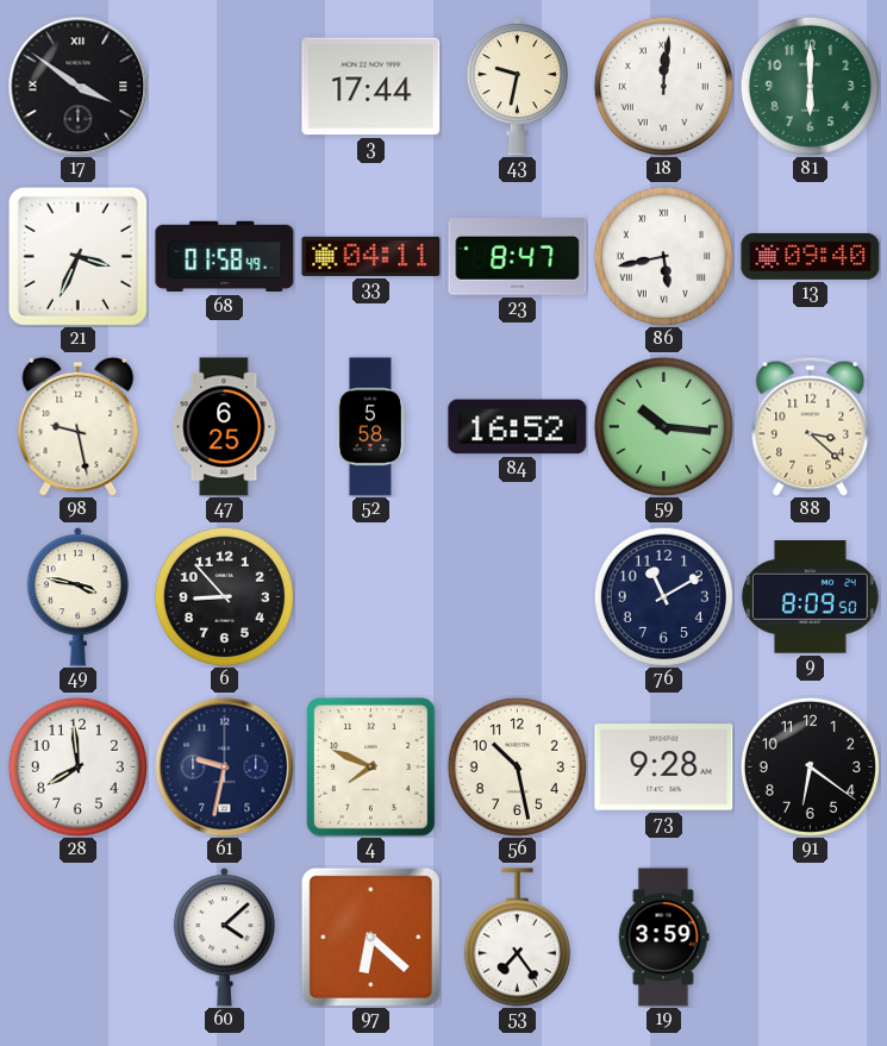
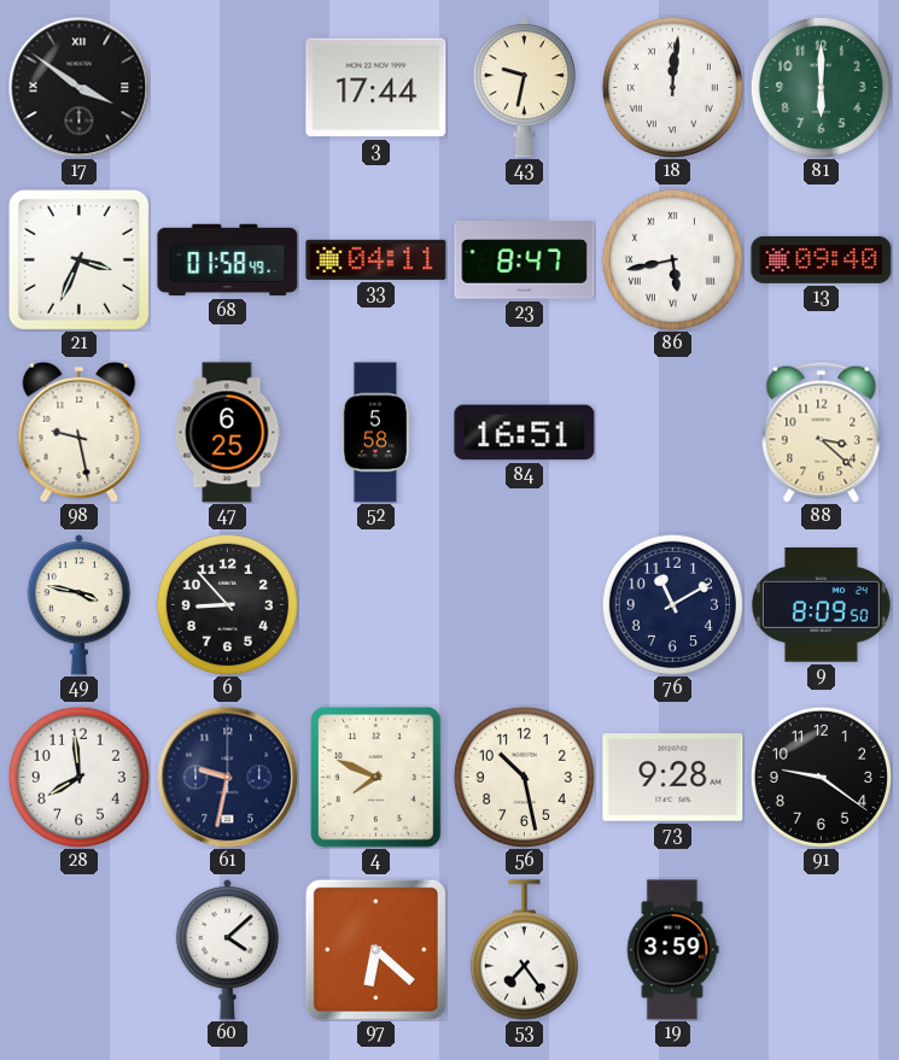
84: 16:52 -> 16:51
59: 10:16 -> none
91: 6:21 -> 9:21
